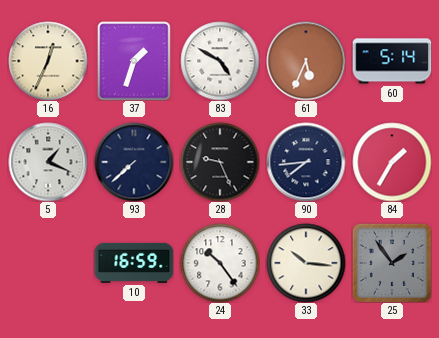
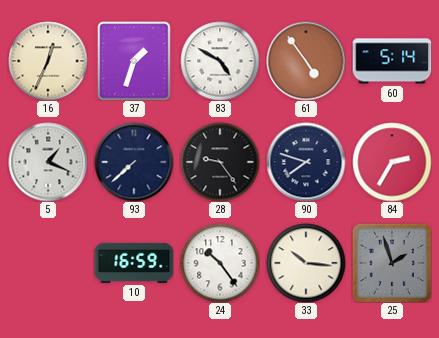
61: 5:34 -> 4:54
28: 9:26 -> 9:24
90: 7:44 -> 7:48
84: 1:35 -> 2:35
25: 1:54 -> 1:57
